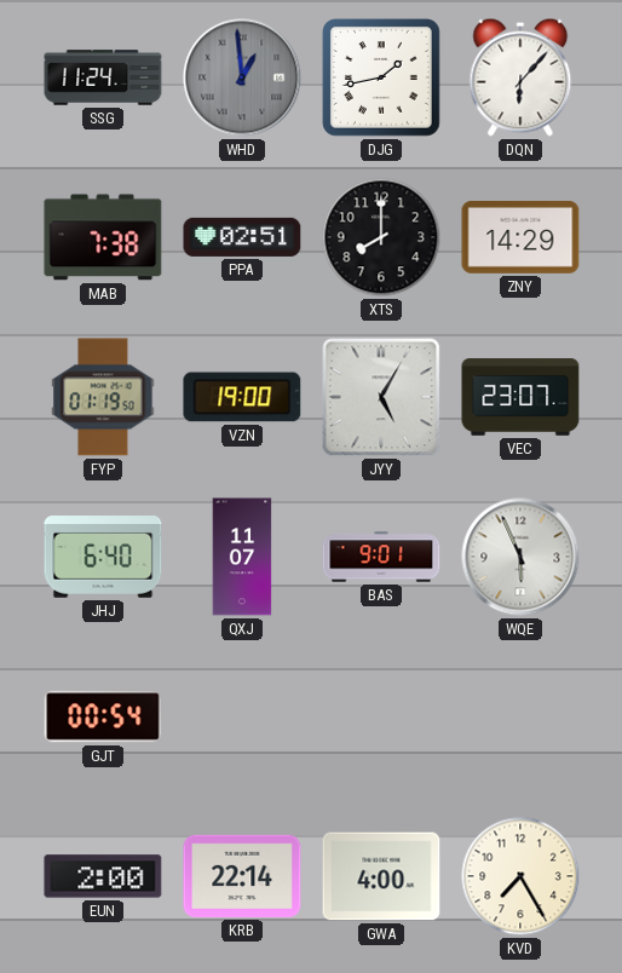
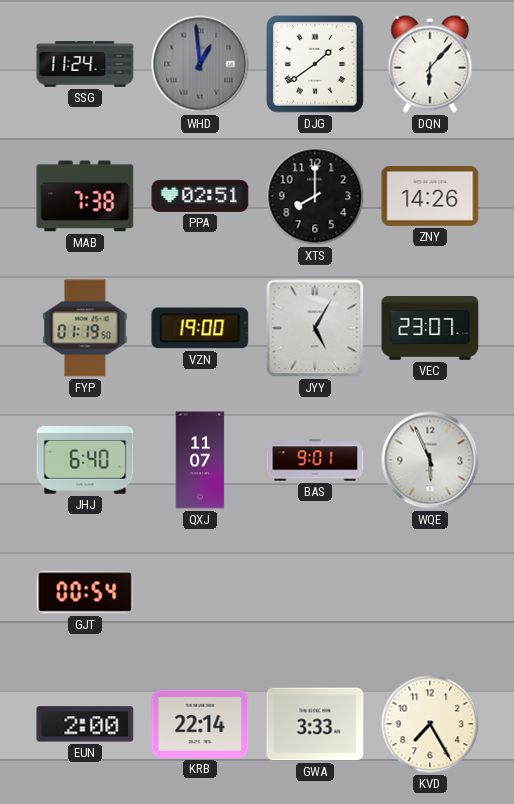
DJG: 1:43 -> 1:39
ZNY: 14:29 -> 14:26
GWA: 4:00 -> 3:33
